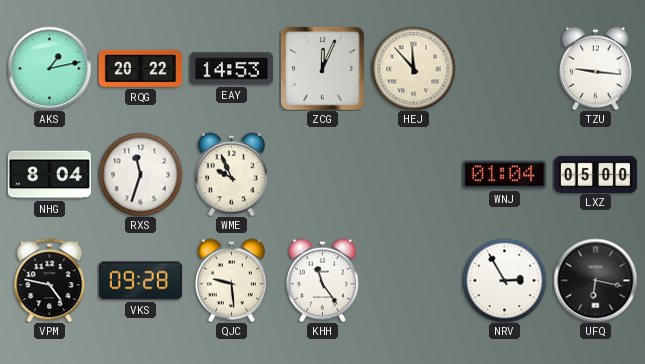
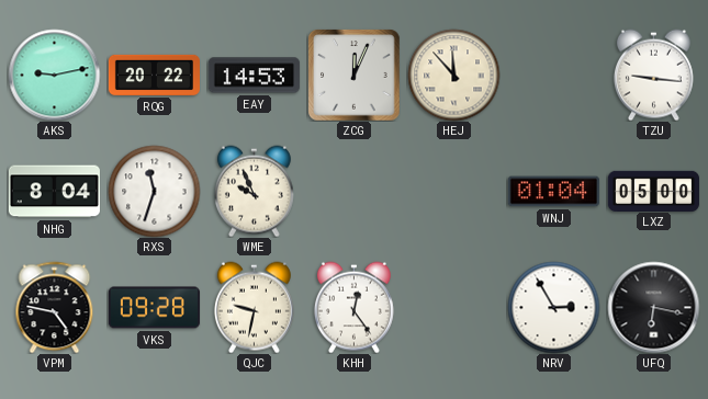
AKS: 1:13 -> 9:13
QJC: 9:29 -> 9:32
KHH: 11:24 -> 12:24
